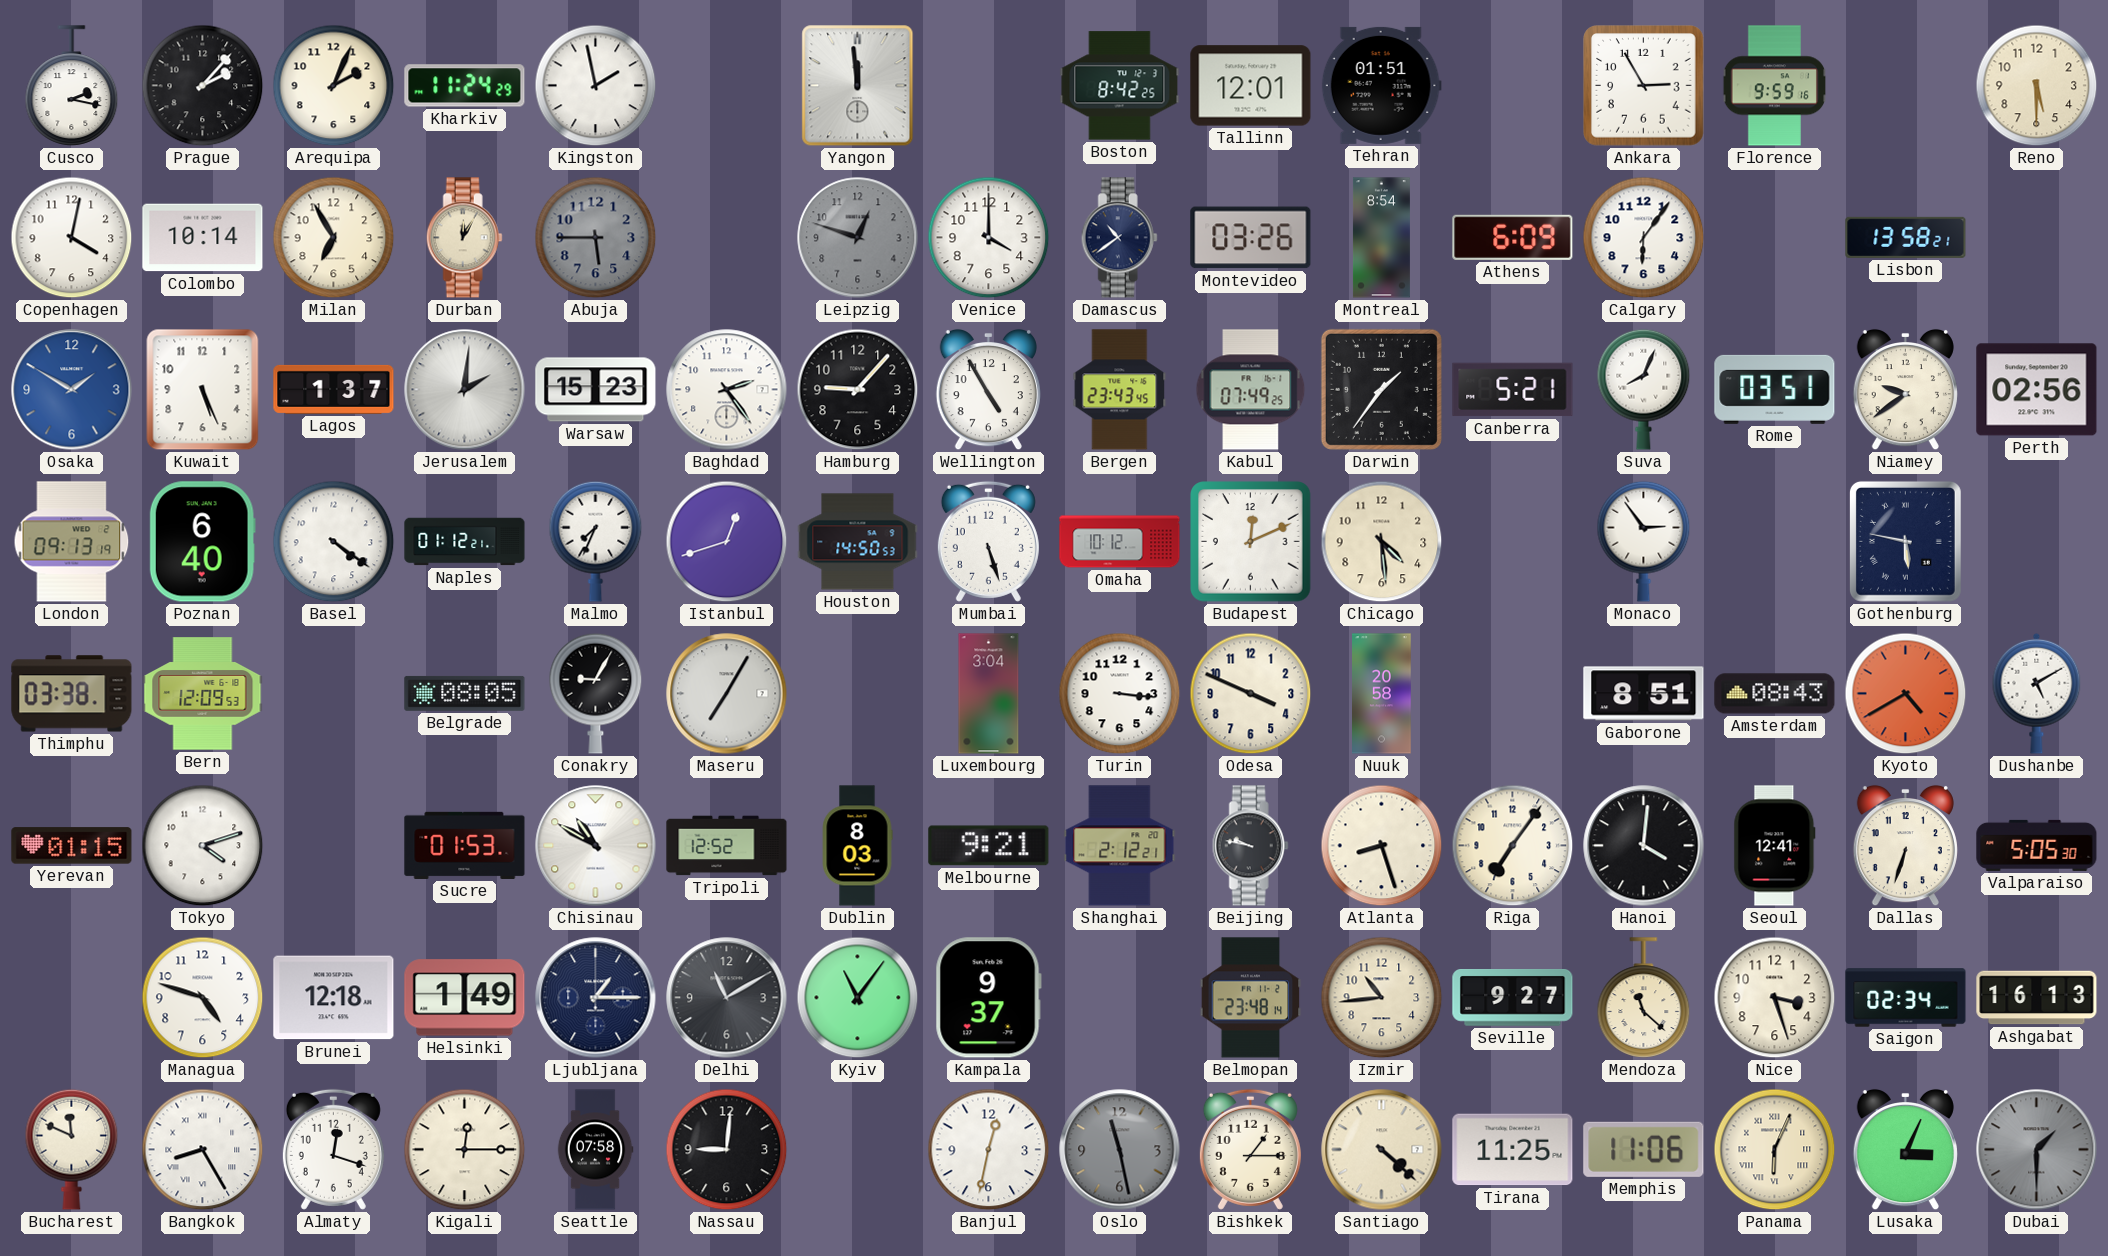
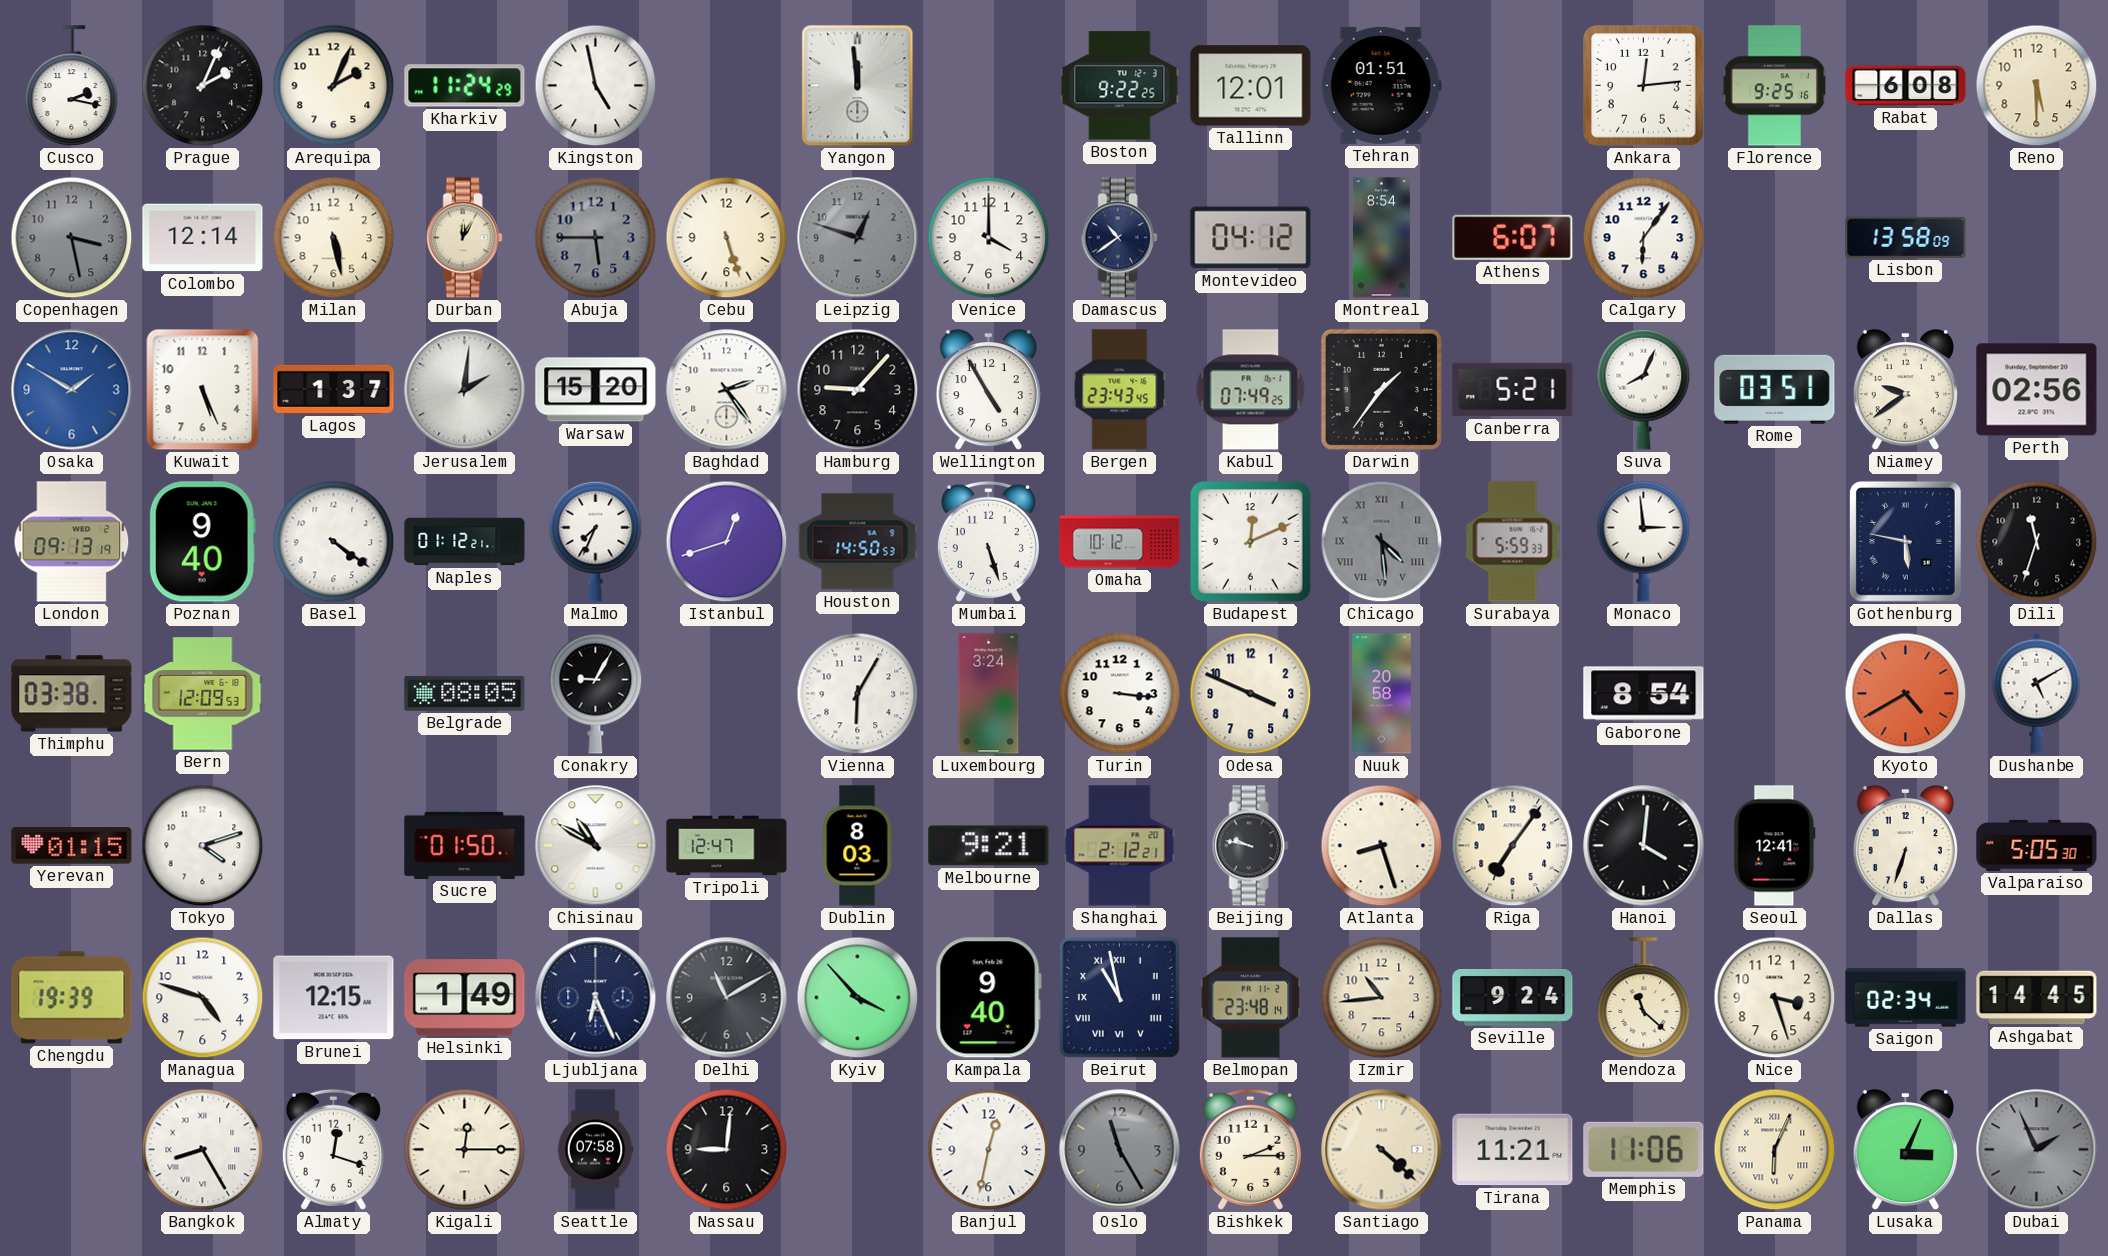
Prague: 2:07 -> 2:04
Kingston: 1:58 -> 4:58
Boston: 8:42 -> 9:22
Ankara: 2:55 -> 12:14
Florence: 9:59 -> 9:25
Rabat: none -> 6:08
Copenhagen: 4:02 -> 3:28
Copenhagen dial: white -> grey
Colombo: 10:14 -> 12:14
Milan: 6:55 -> 5:28
Cebu: none -> 5:27
Montevideo: 03:26 -> 04:12
Athens: 6:09 -> 6:07
Lisbon: 13:58:21 -> 13:58:09
Warsaw: 15:23 -> 15:20
Poznan: 6:40 -> 9:40
Chicago dial: cream -> grey
Chicago numerals: Arabic -> Roman
Surabaya: none -> 5:59
Monaco: 2:54 -> 2:59
Dili: none -> 11:33
Maseru: 7:05 -> none
Vienna: none -> 6:05
Luxembourg: 3:04 -> 3:24
Gaborone: 8:51 -> 8:54
Amsterdam: 08:43 -> none
Sucre: 01:53 -> 01:50
Tripoli: 12:52 -> 12:47
Chengdu: none -> 19:39
Brunei: 12:18 -> 12:15
Ljubljana: 1:15 -> 6:26
Kyiv: 11:06 -> 3:53
Kampala: 9:37 -> 9:40
Beirut: none -> 10:58
Seville: 9:27 -> 9:24
Ashgabat: 16:13 -> 14:45
Bucharest: 11:49 -> none
Oslo: 11:28 -> 11:25
Bishkek: 1:15 -> 2:15
Tirana: 11:25 -> 11:21
Dubai: 1:30 -> 1:56
